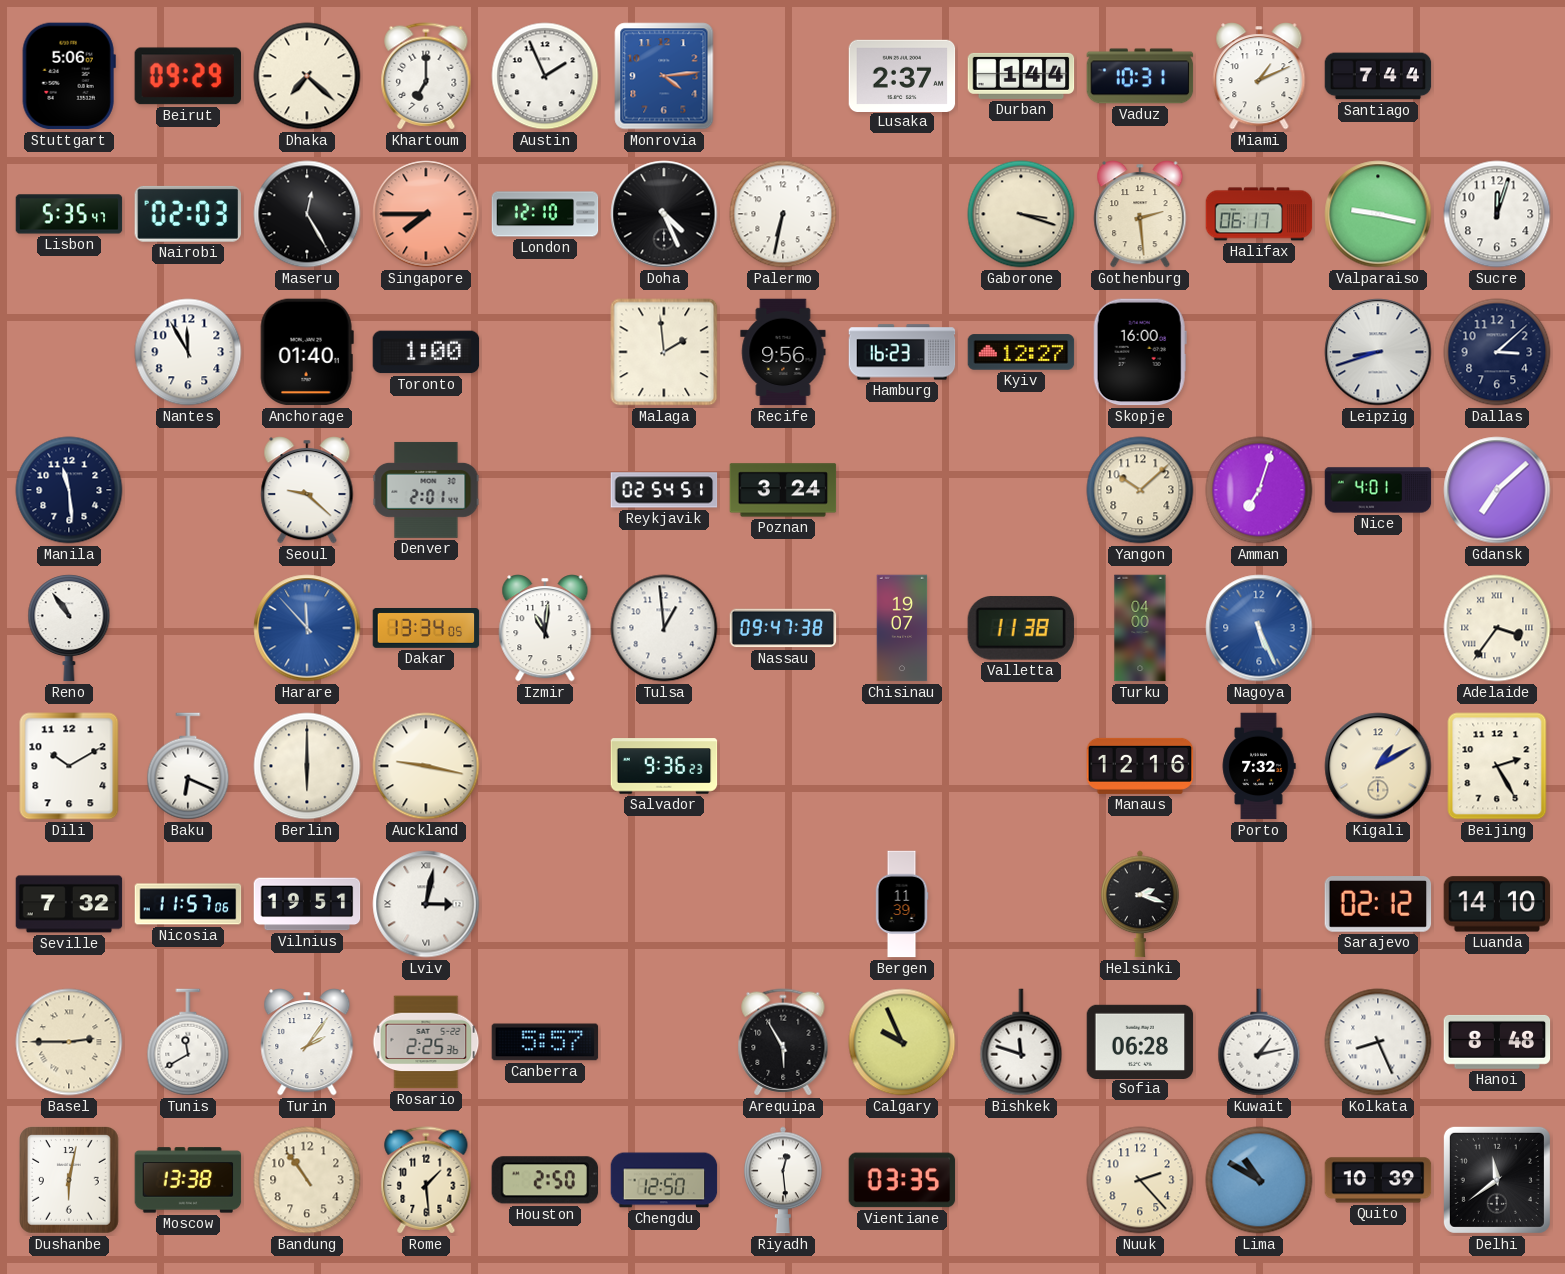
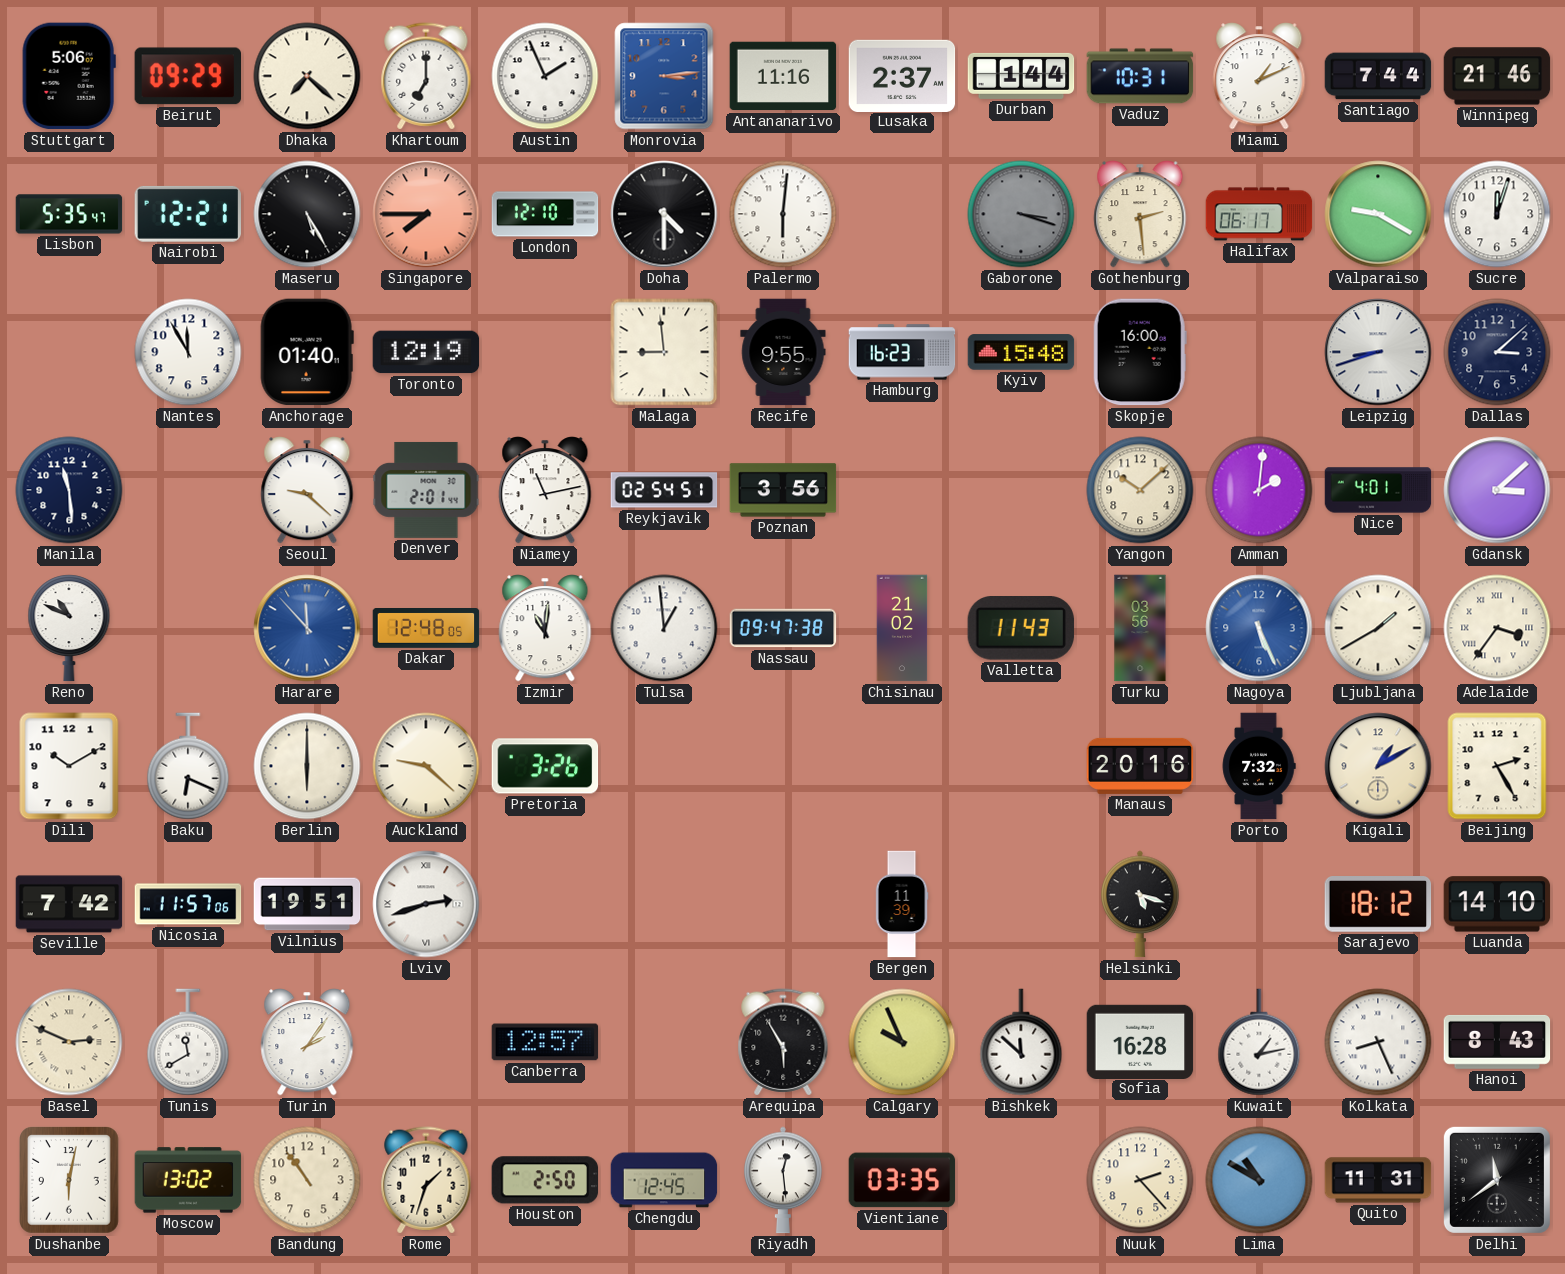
Monrovia: 4:14 -> 3:14
Antananarivo: none -> 11:16
Winnipeg: none -> 21:46
Nairobi: 02:03 -> 12:21
Maseru: 12:25 -> 5:25
Doha: 4:26 -> 4:30
Palermo: 6:32 -> 6:01
Gaborone dial: cream -> grey
Valparaiso: 9:17 -> 9:20
Toronto: 1:00 -> 12:19
Malaga: 1:59 -> 8:59
Recife: 9:56 -> 9:55
Kyiv: 12:27 -> 15:48
Niamey: none -> 11:13
Poznan: 3:24 -> 3:56
Amman: 7:03 -> 2:01
Gdansk: 7:08 -> 3:08
Reno: 10:54 -> 10:49
Dakar: 13:34 -> 12:48
Chisinau: 19:07 -> 21:02
Valletta: 11:38 -> 11:43
Turku: 04:00 -> 03:56
Ljubljana: none -> 1:40
Auckland: 9:17 -> 9:22
Pretoria: none -> 3:26
Salvador: 9:36 -> none
Manaus: 12:16 -> 20:16
Seville: 7:32 -> 7:42
Lviv: 3:02 -> 2:42
Helsinki: 2:18 -> 5:18
Sarajevo: 02:12 -> 18:12
Basel: 2:45 -> 2:49
Rosario: 2:25 -> none
Canberra: 5:57 -> 12:57
Bishkek: 11:48 -> 11:52
Sofia: 06:28 -> 16:28
Hanoi: 8:48 -> 8:43
Moscow: 13:38 -> 13:02
Rome: 1:29 -> 1:33
Chengdu: 12:50 -> 12:45
Quito: 10:39 -> 11:31
